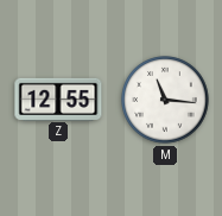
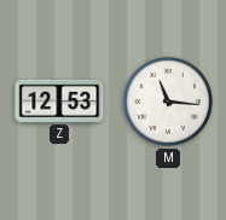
Z: 12:55 -> 12:53
